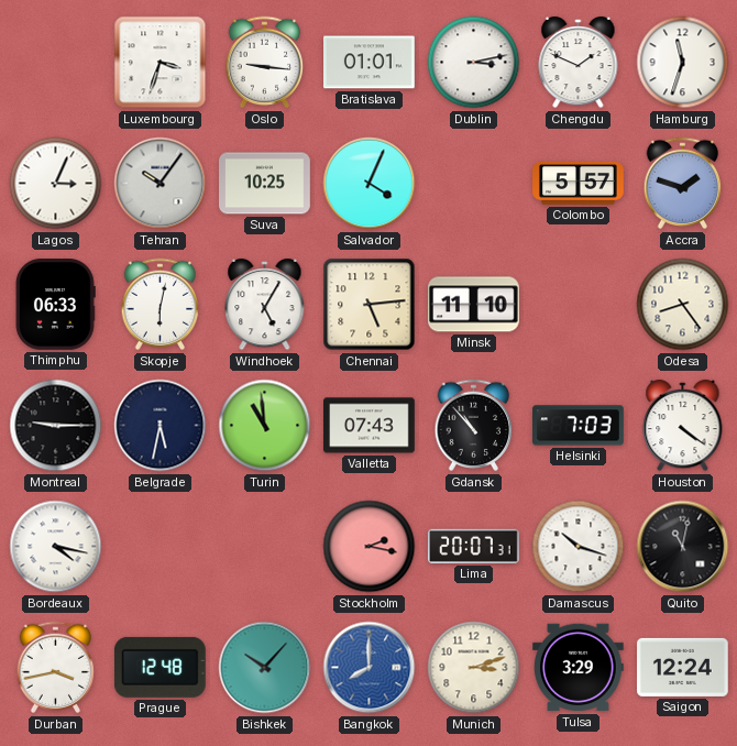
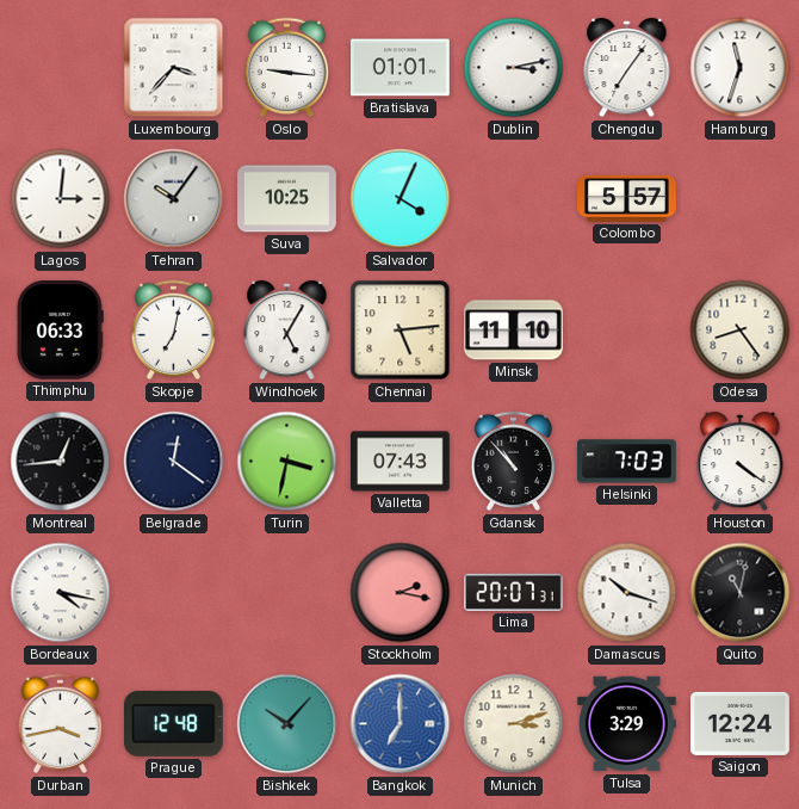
Luxembourg: 3:33 -> 3:37
Chengdu: 1:49 -> 7:06
Lagos: 3:04 -> 3:01
Accra: 1:48 -> none
Skopje: 6:02 -> 7:02
Montreal: 9:15 -> 12:44
Belgrade: 5:32 -> 12:21
Turin: 10:59 -> 3:32
Bangkok: 8:00 -> 7:00
